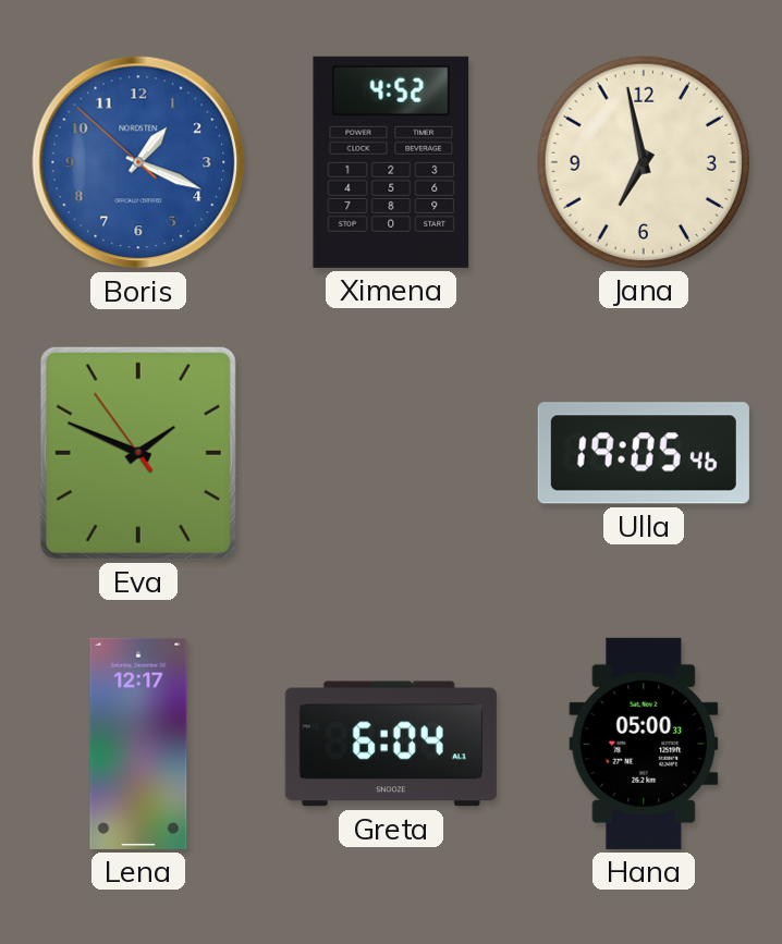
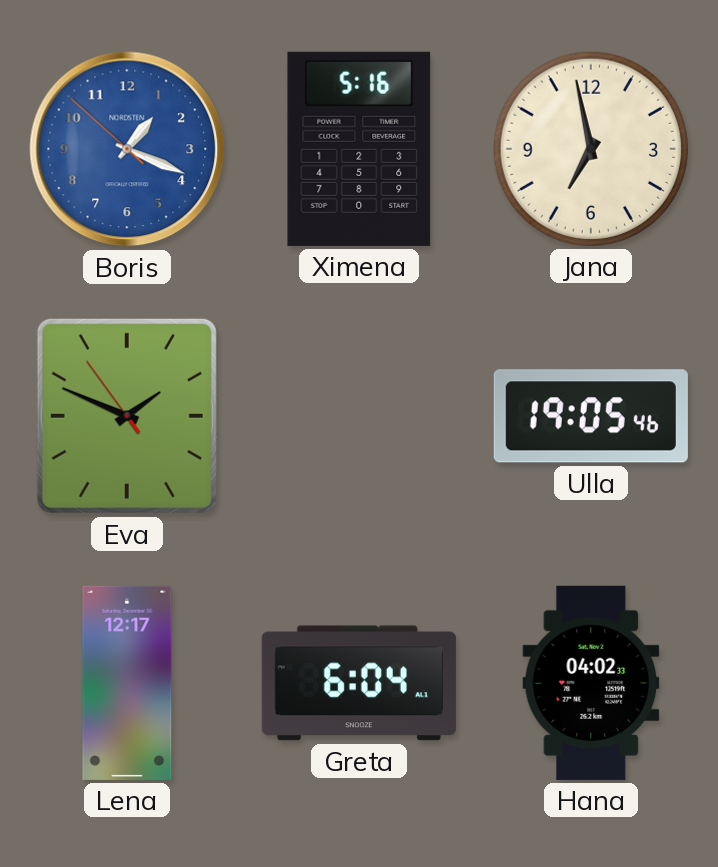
Ximena: 4:52 -> 5:16
Hana: 05:00 -> 04:02
